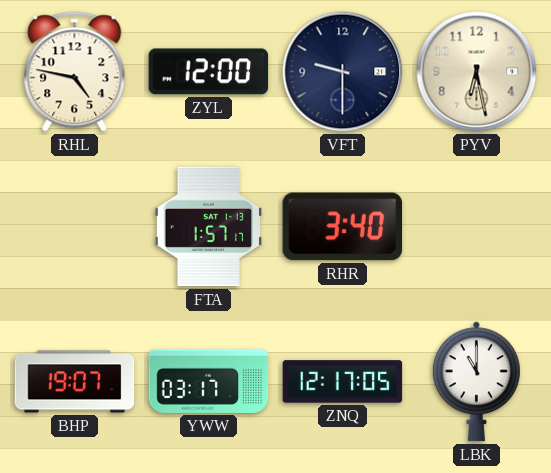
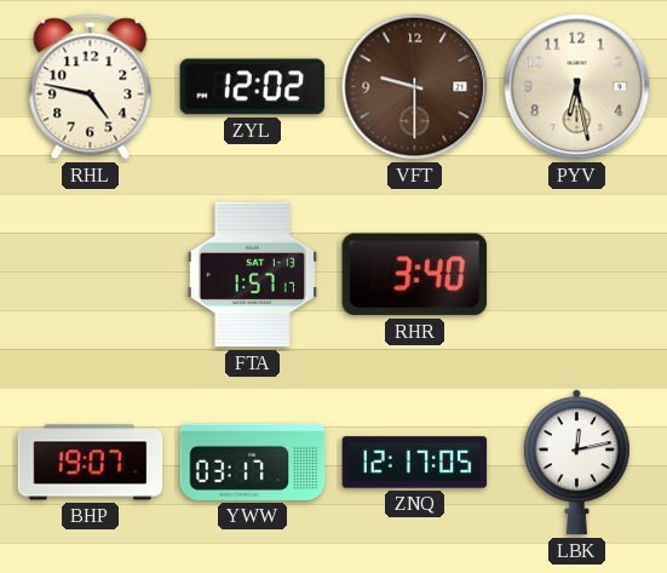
ZYL: 12:00 -> 12:02
VFT dial: navy -> brown
LBK: 11:00 -> 12:13
